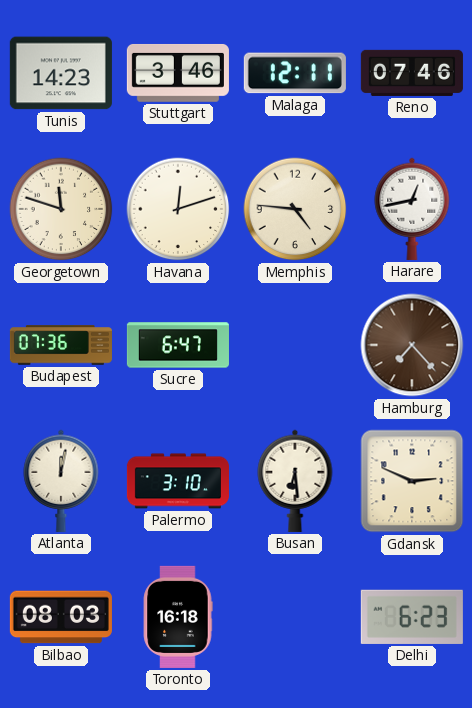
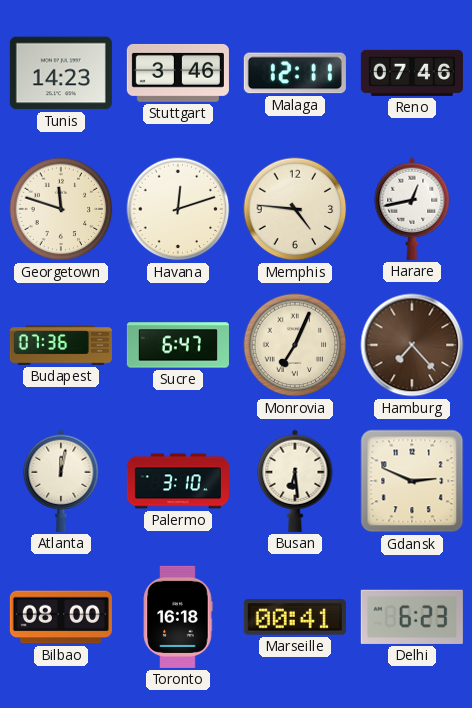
Monrovia: none -> 7:04
Bilbao: 08:03 -> 08:00
Marseille: none -> 00:41
